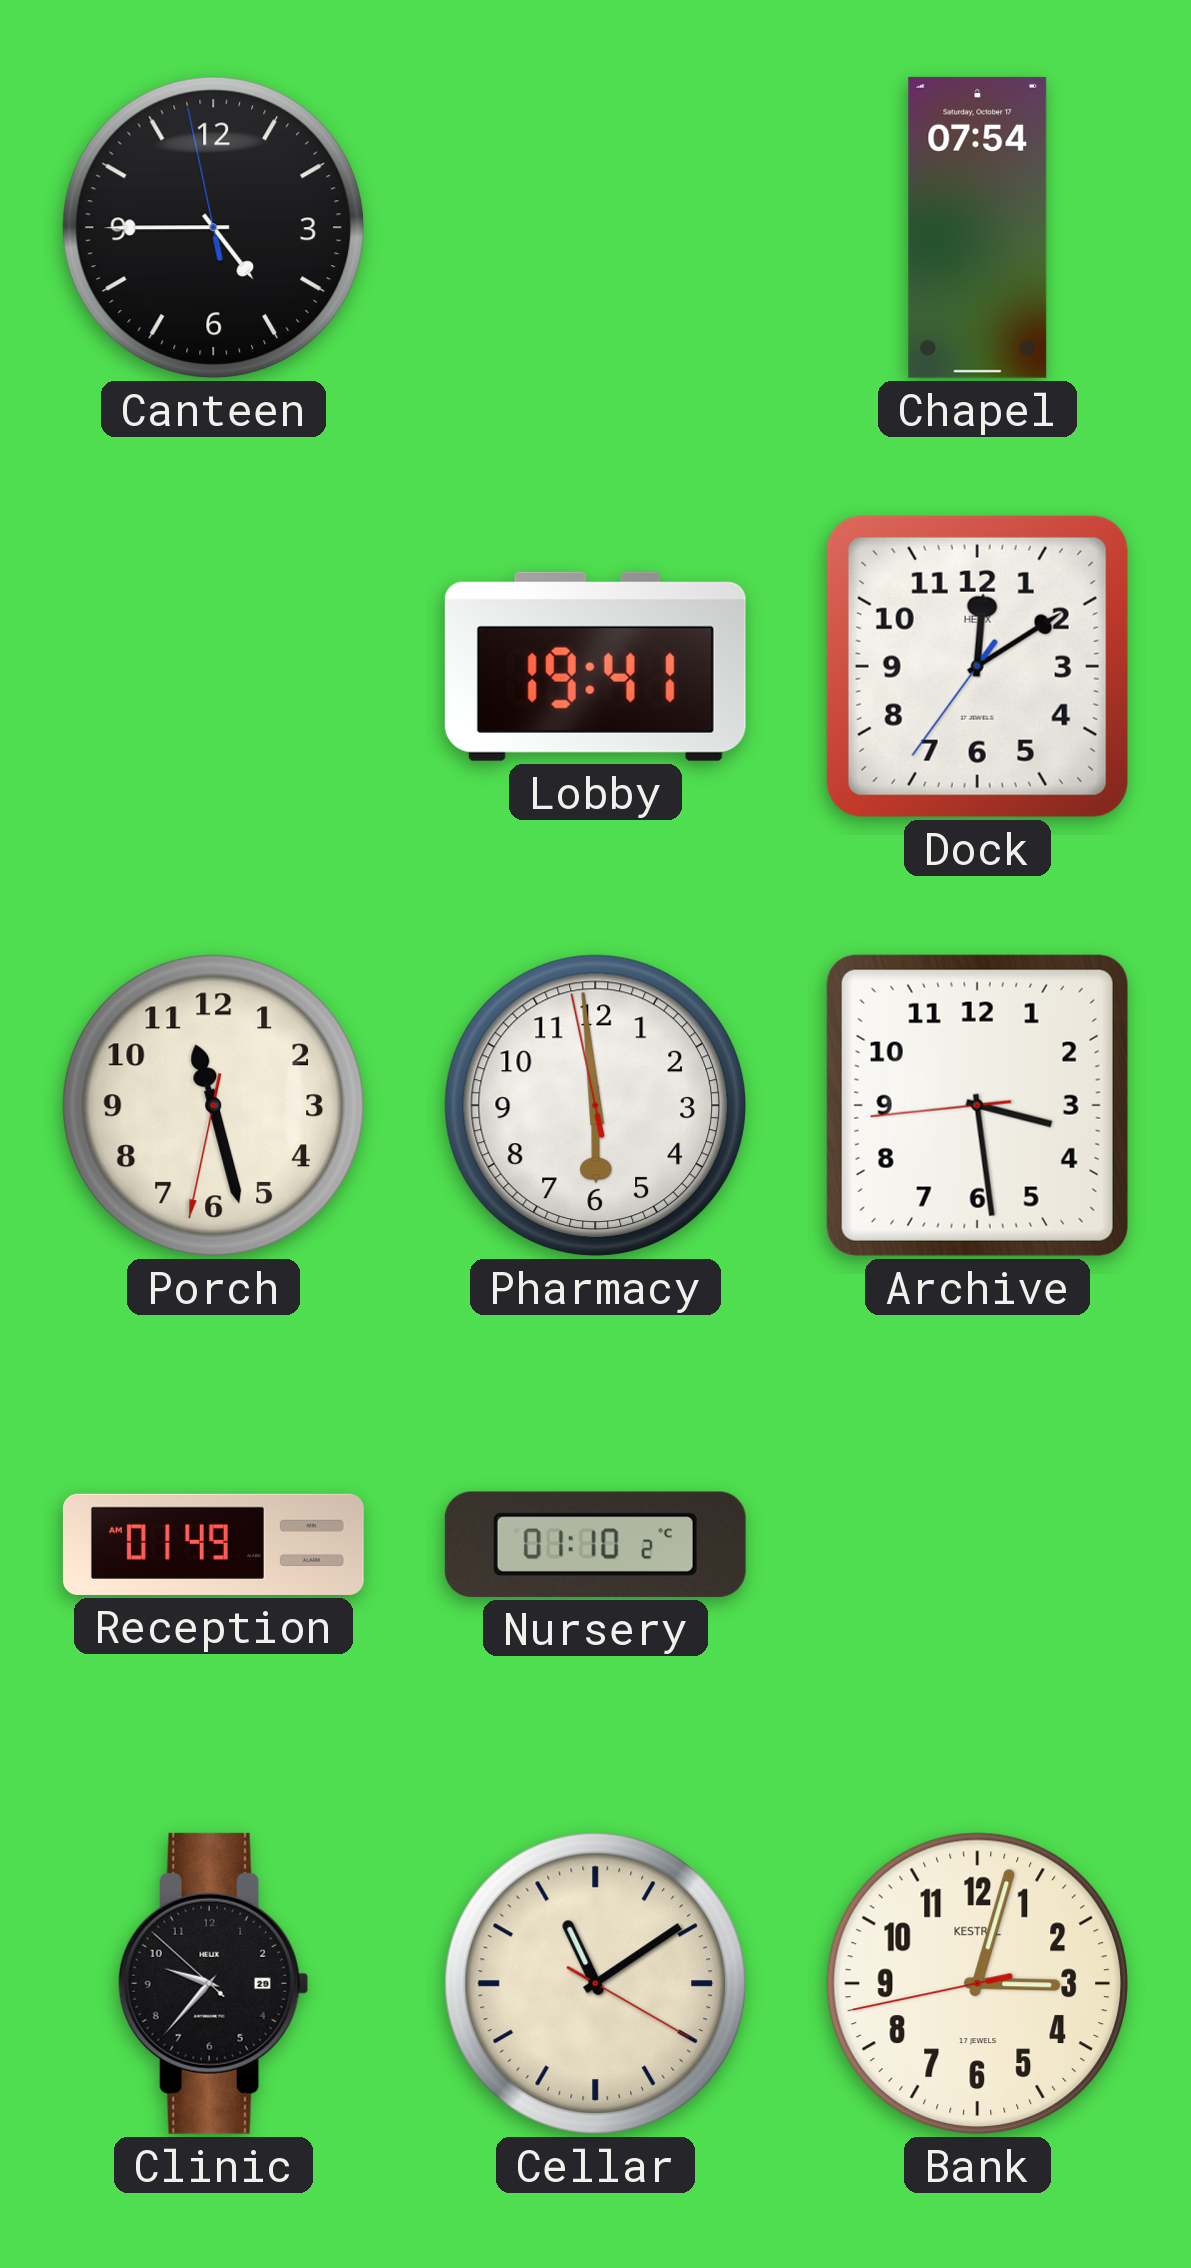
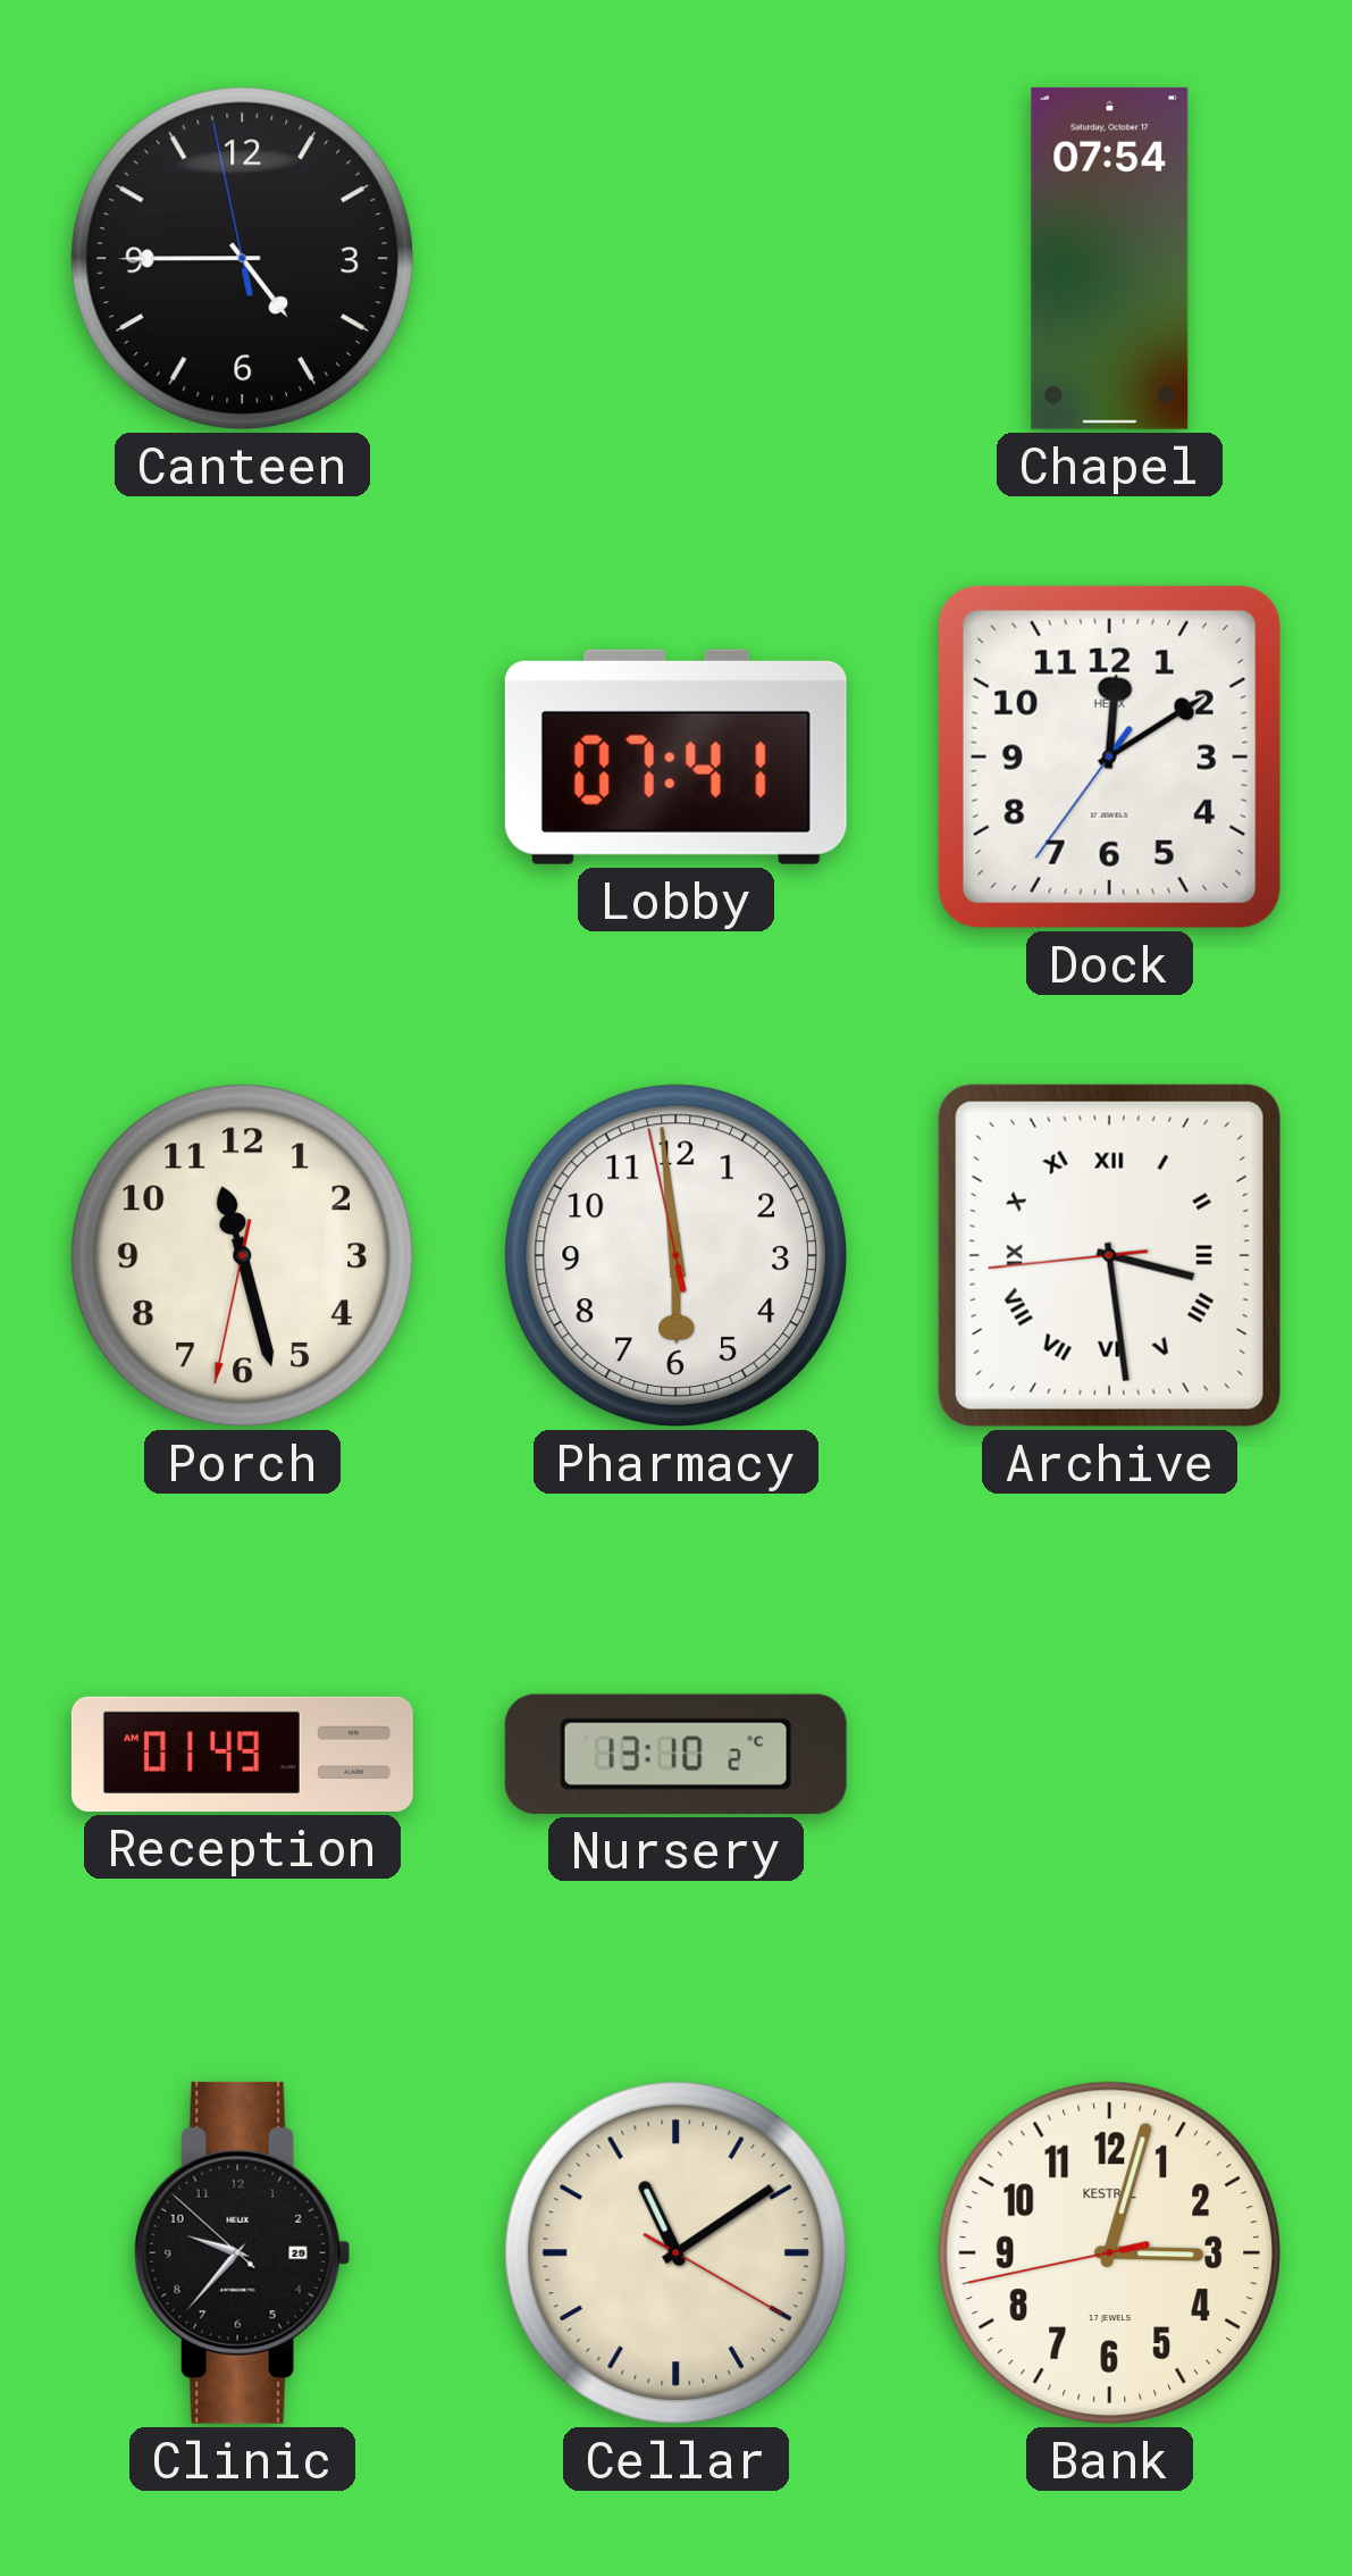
Lobby: 19:41 -> 07:41
Archive numerals: Arabic -> Roman
Nursery: 01:10 -> 13:10
